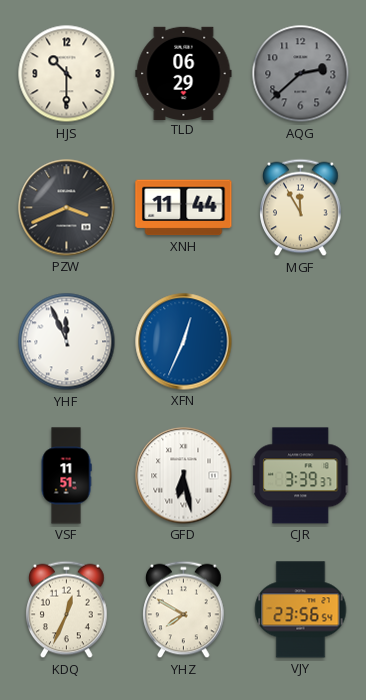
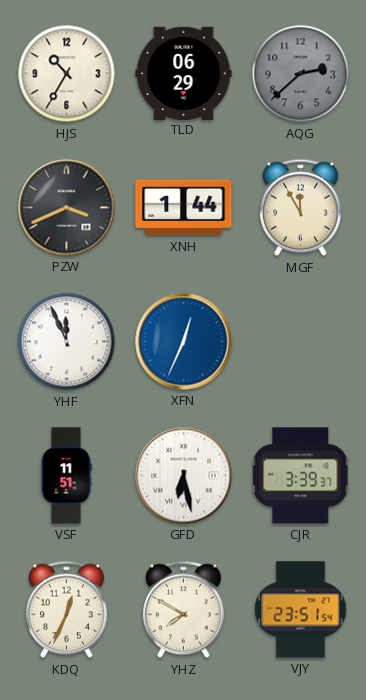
HJS: 10:30 -> 10:35
XNH: 11:44 -> 1:44
VJY: 23:56 -> 23:51
